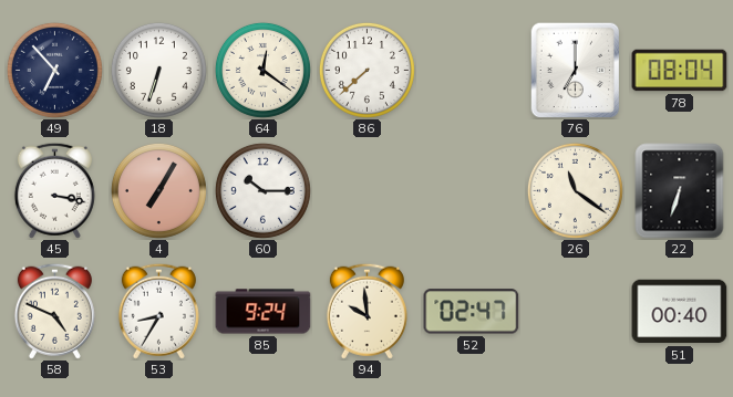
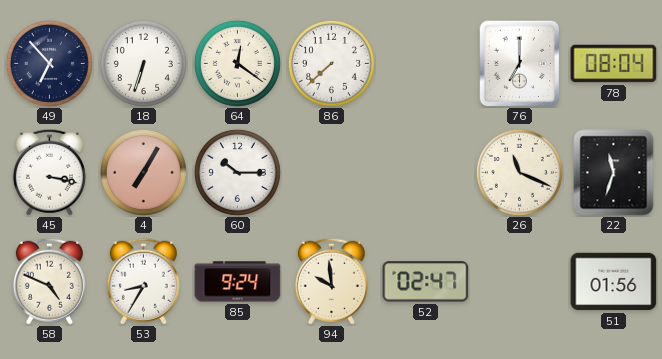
26: 11:21 -> 11:19
22: 6:33 -> 11:33
51: 00:40 -> 01:56
